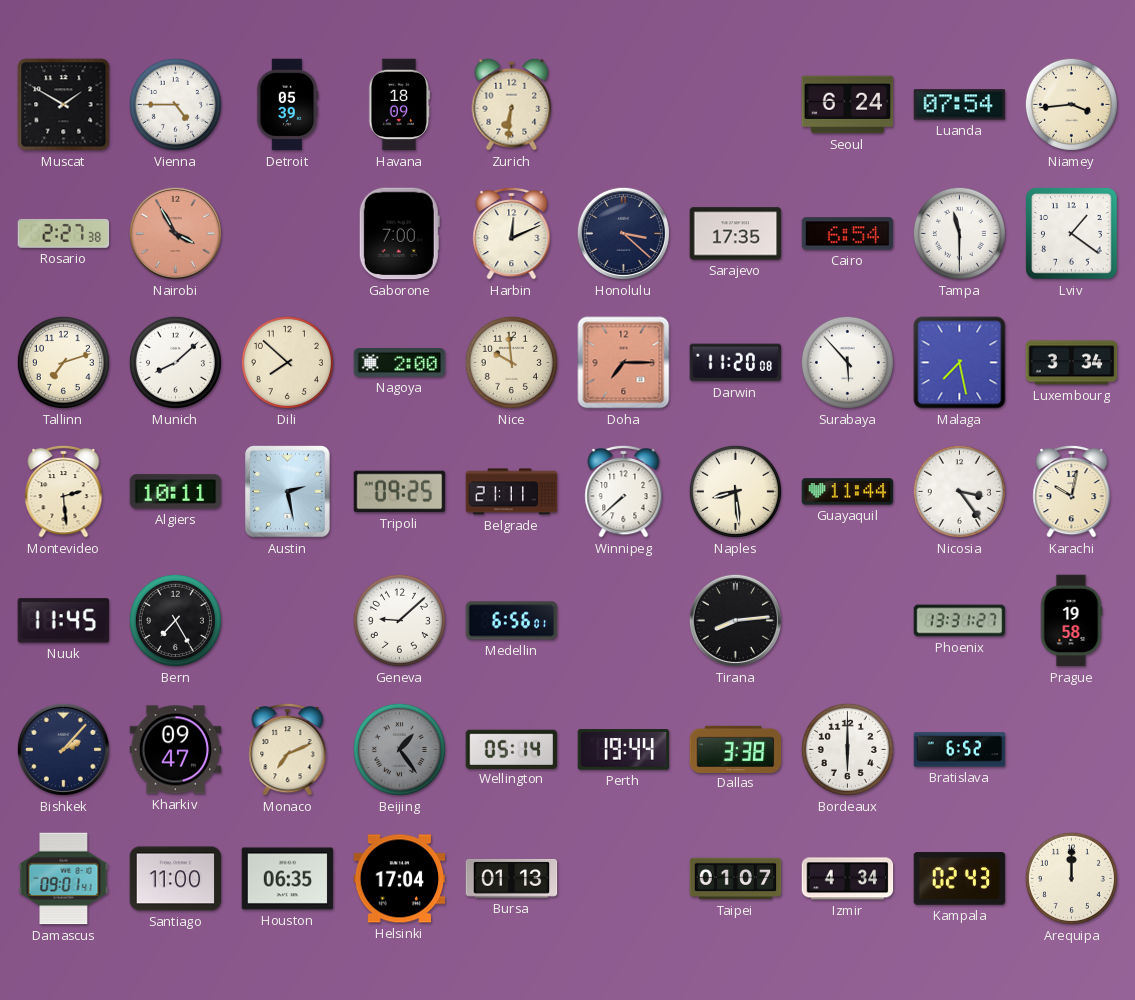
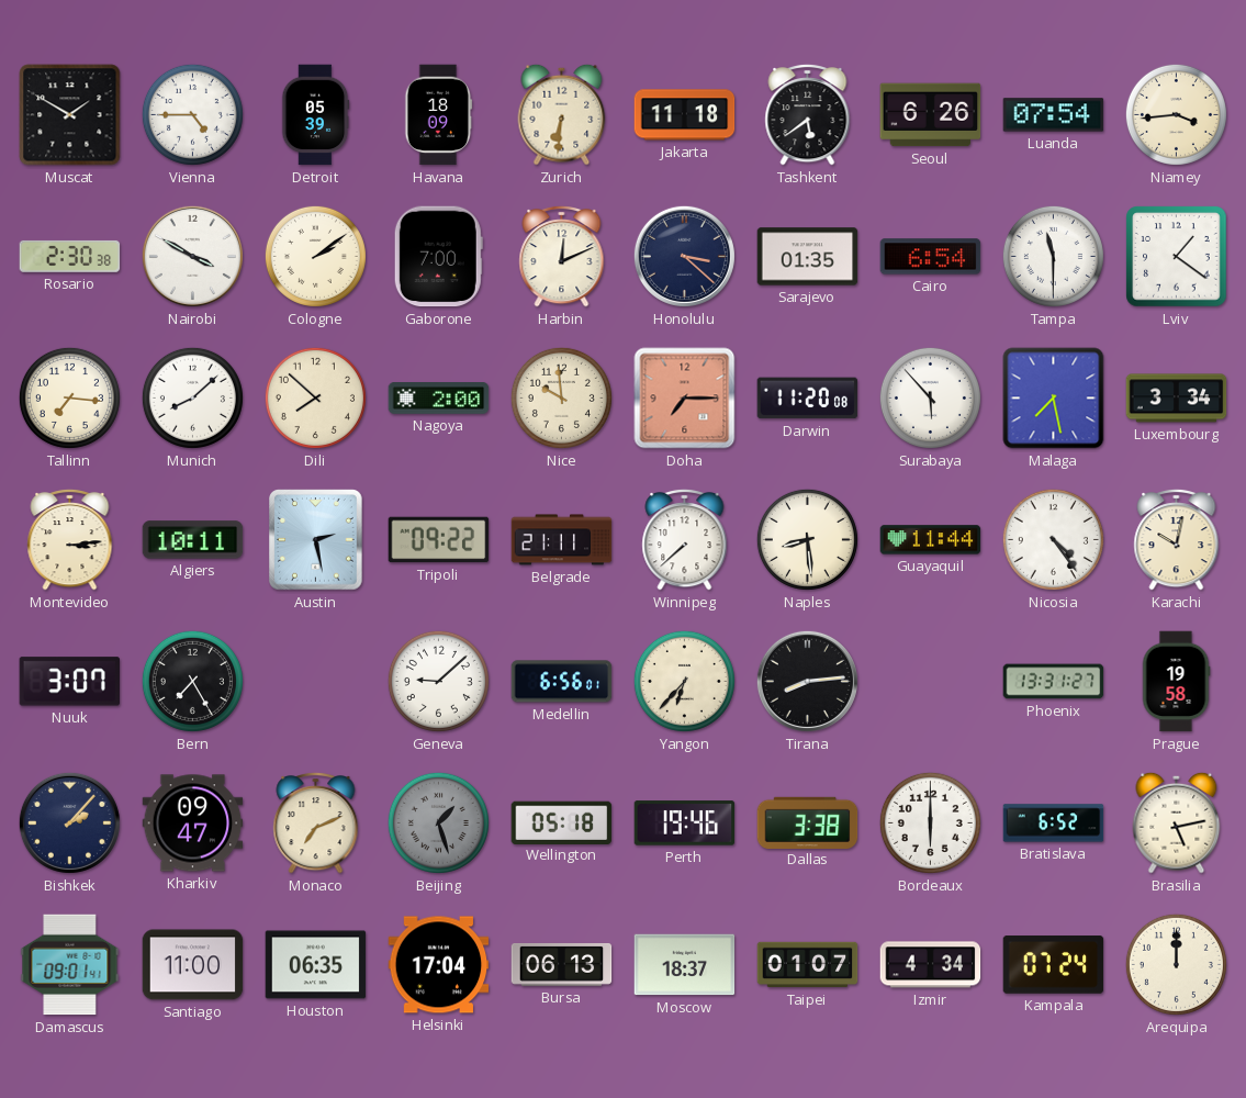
Jakarta: none -> 11:18
Tashkent: none -> 5:39
Seoul: 6:24 -> 6:26
Rosario: 2:27 -> 2:30
Nairobi: 3:55 -> 3:50
Nairobi dial: salmon -> white
Cologne: none -> 2:09
Sarajevo: 17:35 -> 01:35
Tallinn: 7:12 -> 7:16
Montevideo: 2:29 -> 3:14
Tripoli: 09:25 -> 09:22
Nicosia: 3:24 -> 4:24
Nuuk: 11:45 -> 3:07
Yangon: none -> 6:37
Beijing: 1:24 -> 1:27
Wellington: 05:14 -> 05:18
Perth: 19:44 -> 19:46
Brasilia: none -> 5:13
Bursa: 01:13 -> 06:13
Moscow: none -> 18:37
Kampala: 02:43 -> 07:24
